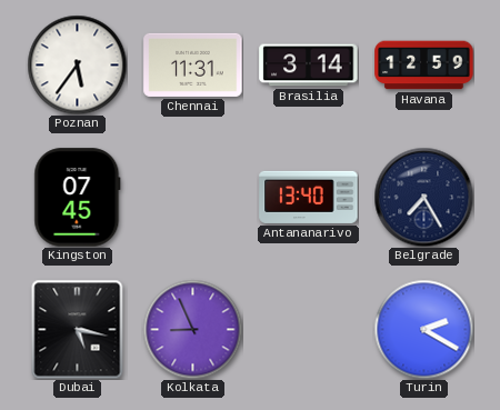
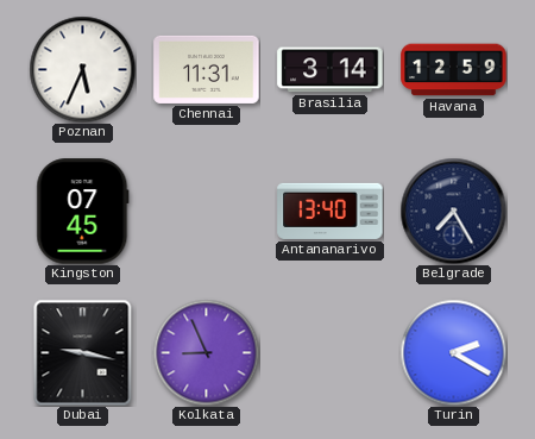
Poznan: 5:36 -> 5:34
Dubai: 5:17 -> 9:17
